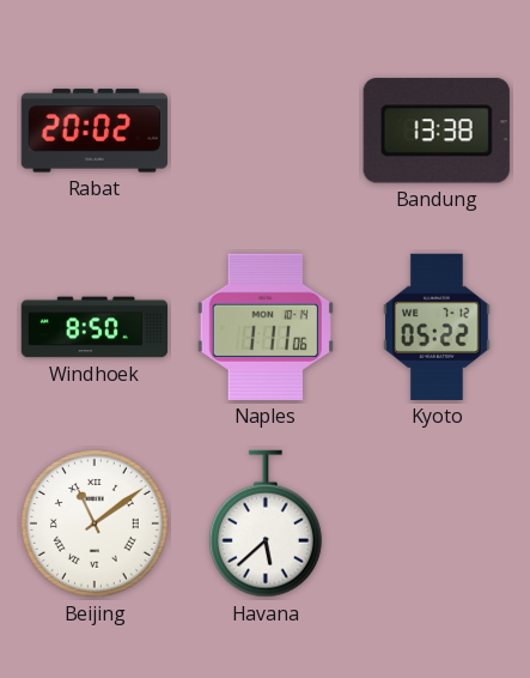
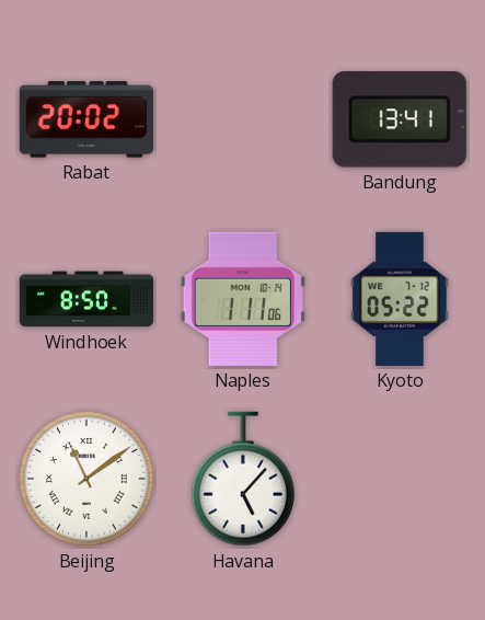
Bandung: 13:38 -> 13:41
Havana: 5:38 -> 5:07
